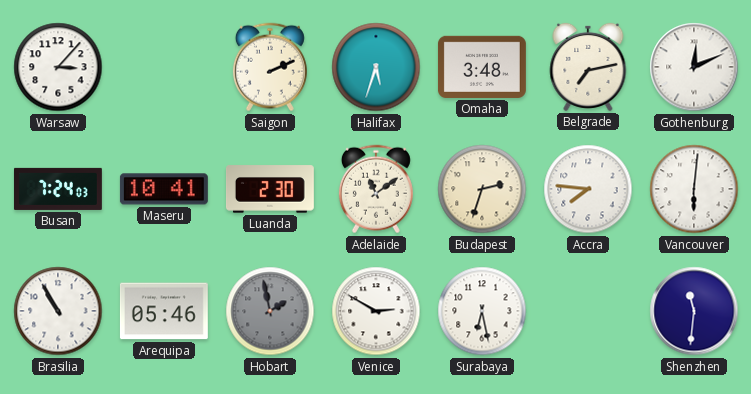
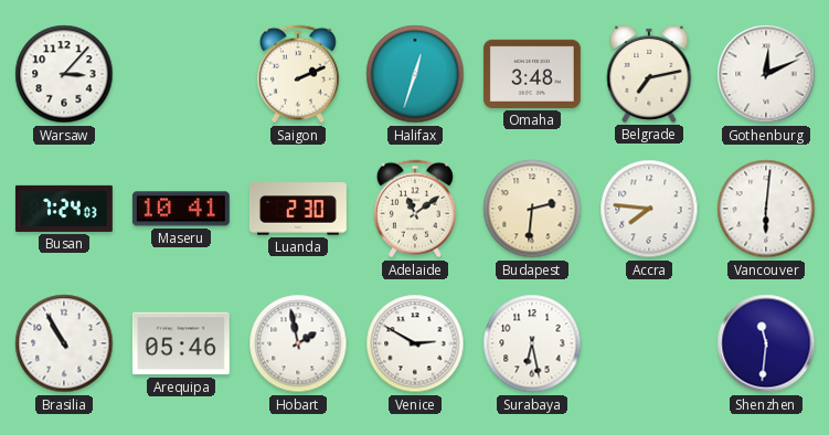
Halifax: 5:33 -> 12:33
Budapest: 2:33 -> 2:31
Hobart dial: grey -> white
